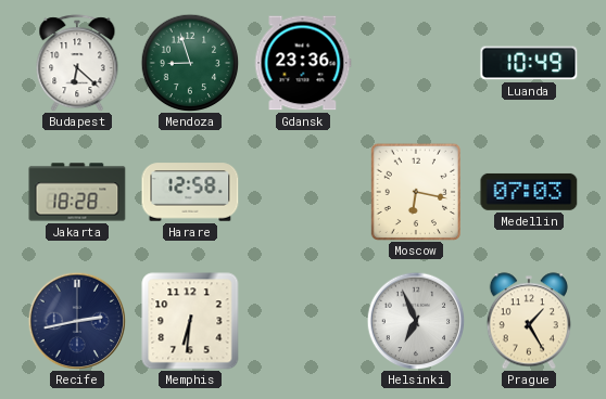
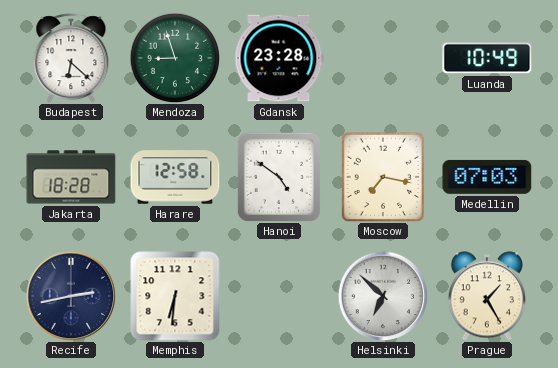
Gdansk: 23:36 -> 23:28
Hanoi: none -> 4:51
Moscow: 6:17 -> 7:17
Helsinki: 6:56 -> 6:52
